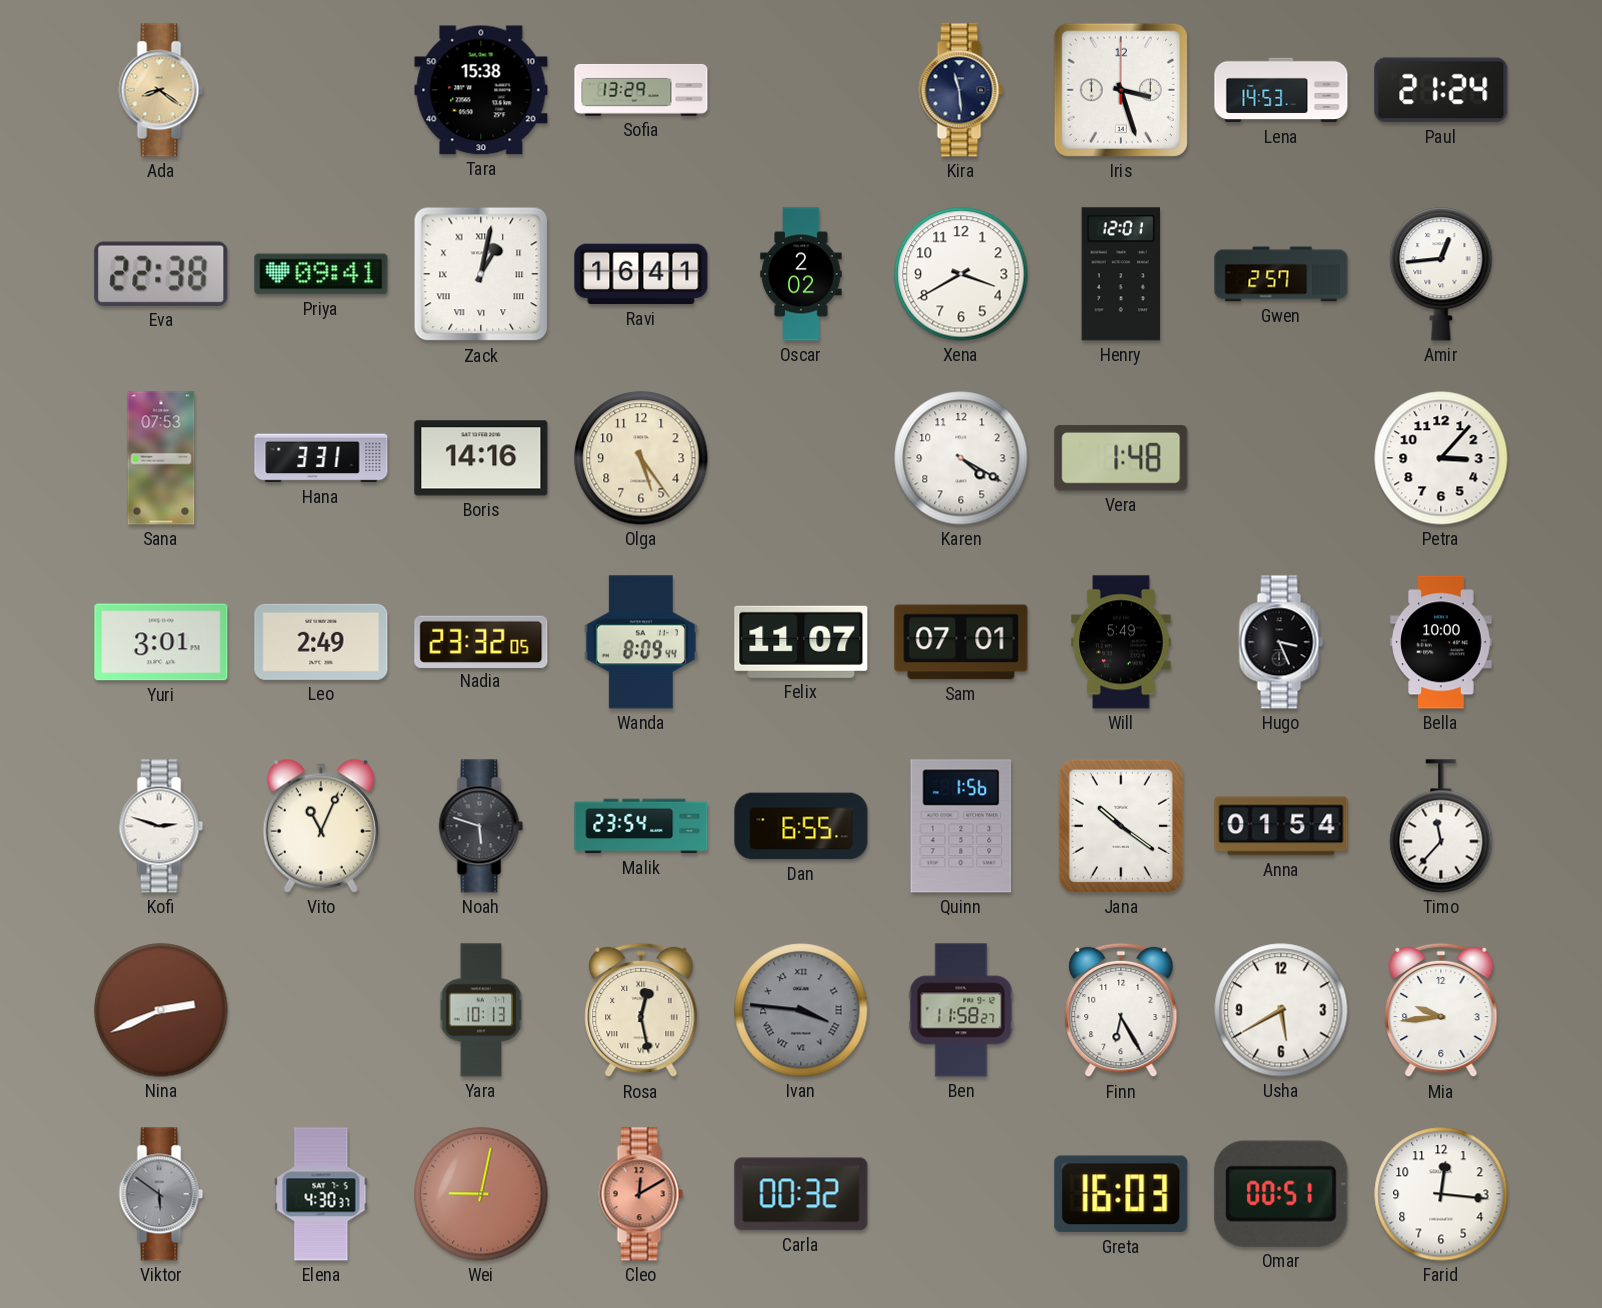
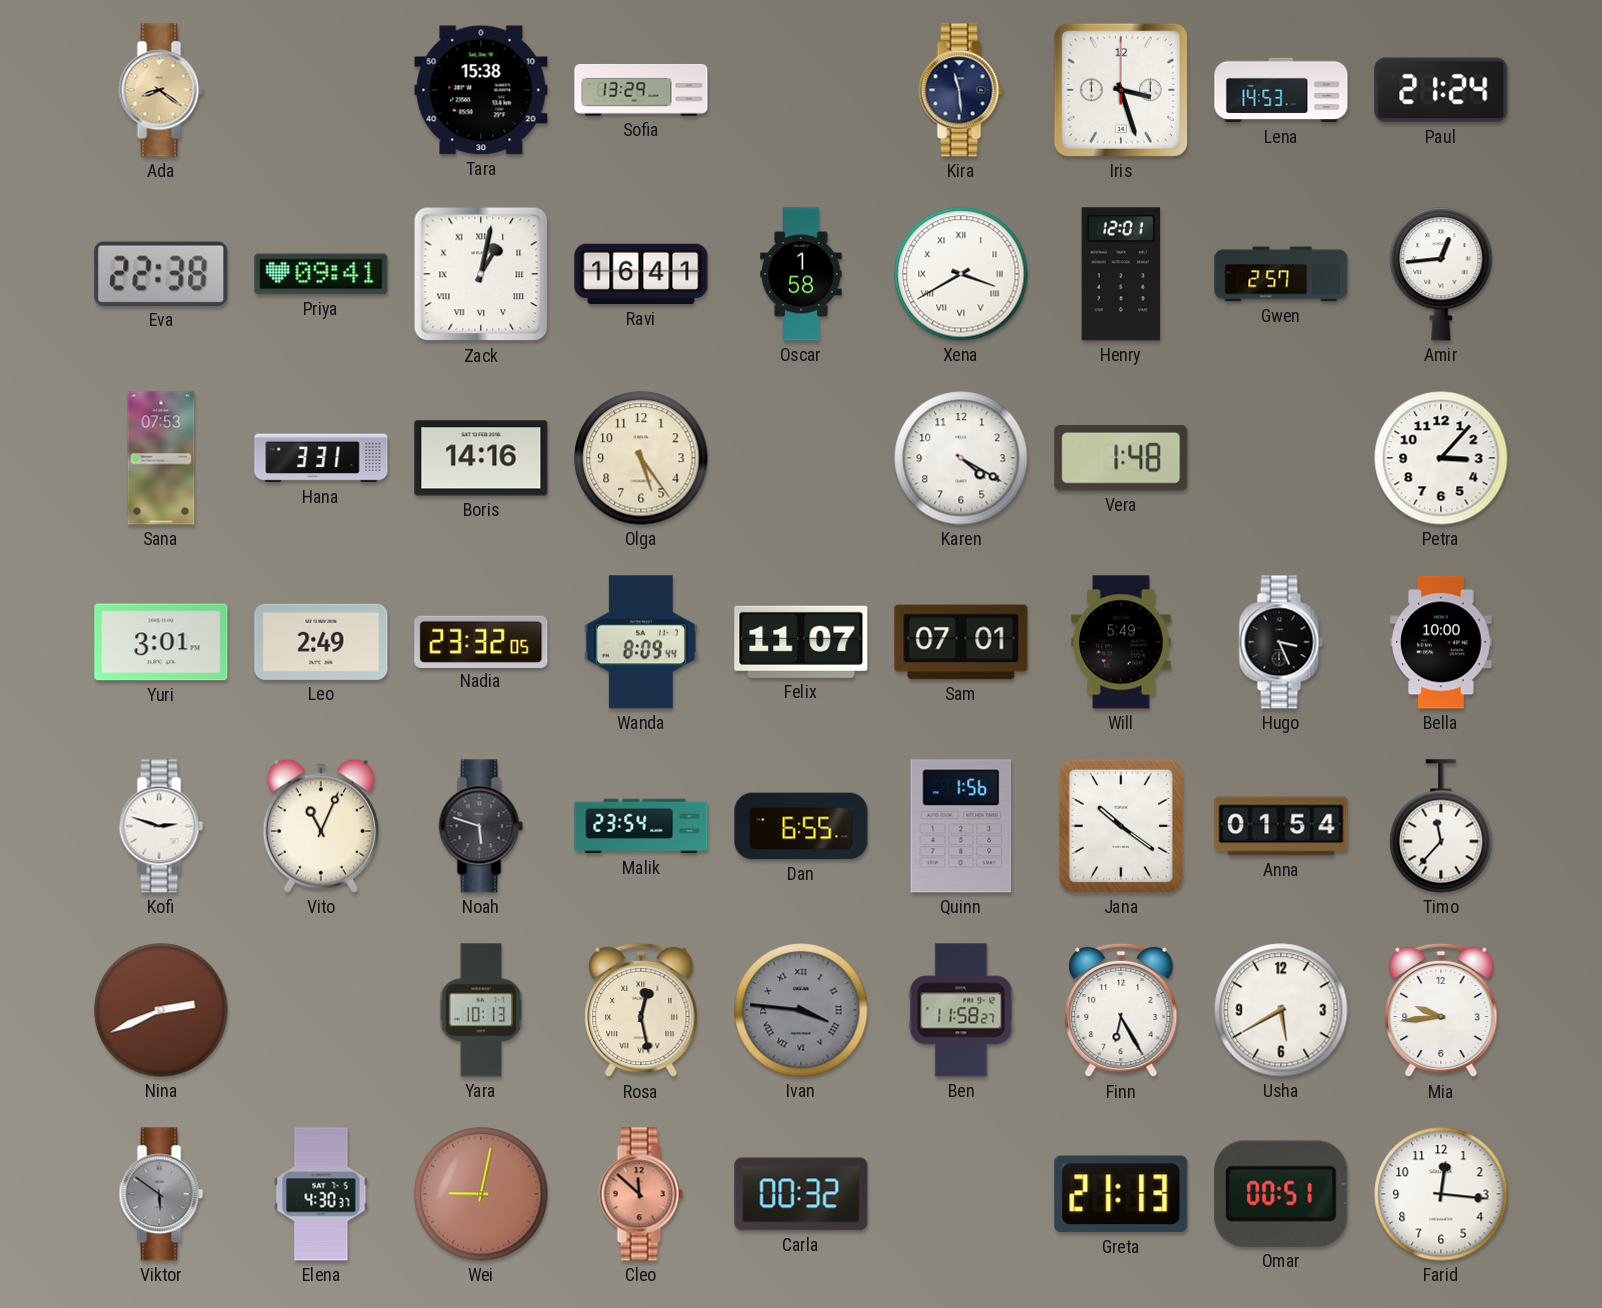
Oscar: 2:02 -> 1:58
Xena numerals: Arabic -> Roman
Cleo: 12:10 -> 11:52
Greta: 16:03 -> 21:13
